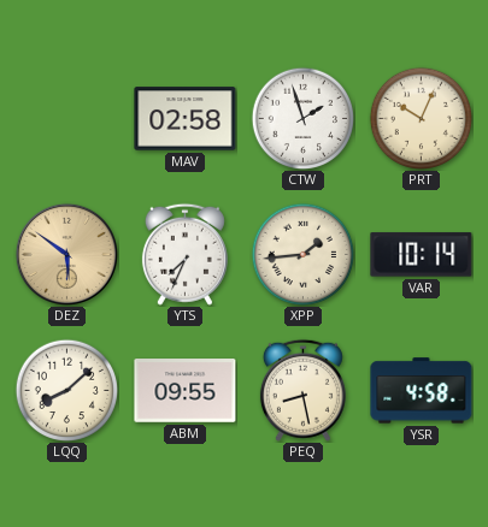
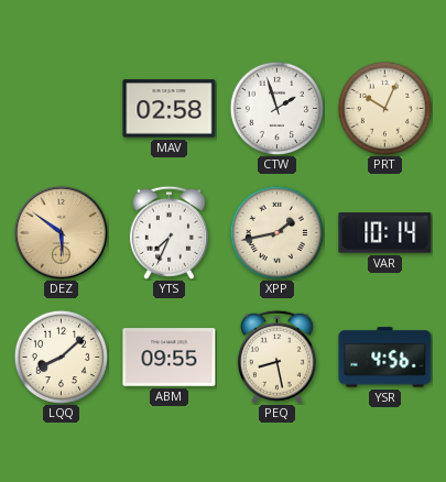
XPP: 1:44 -> 1:43
YSR: 4:58 -> 4:56
